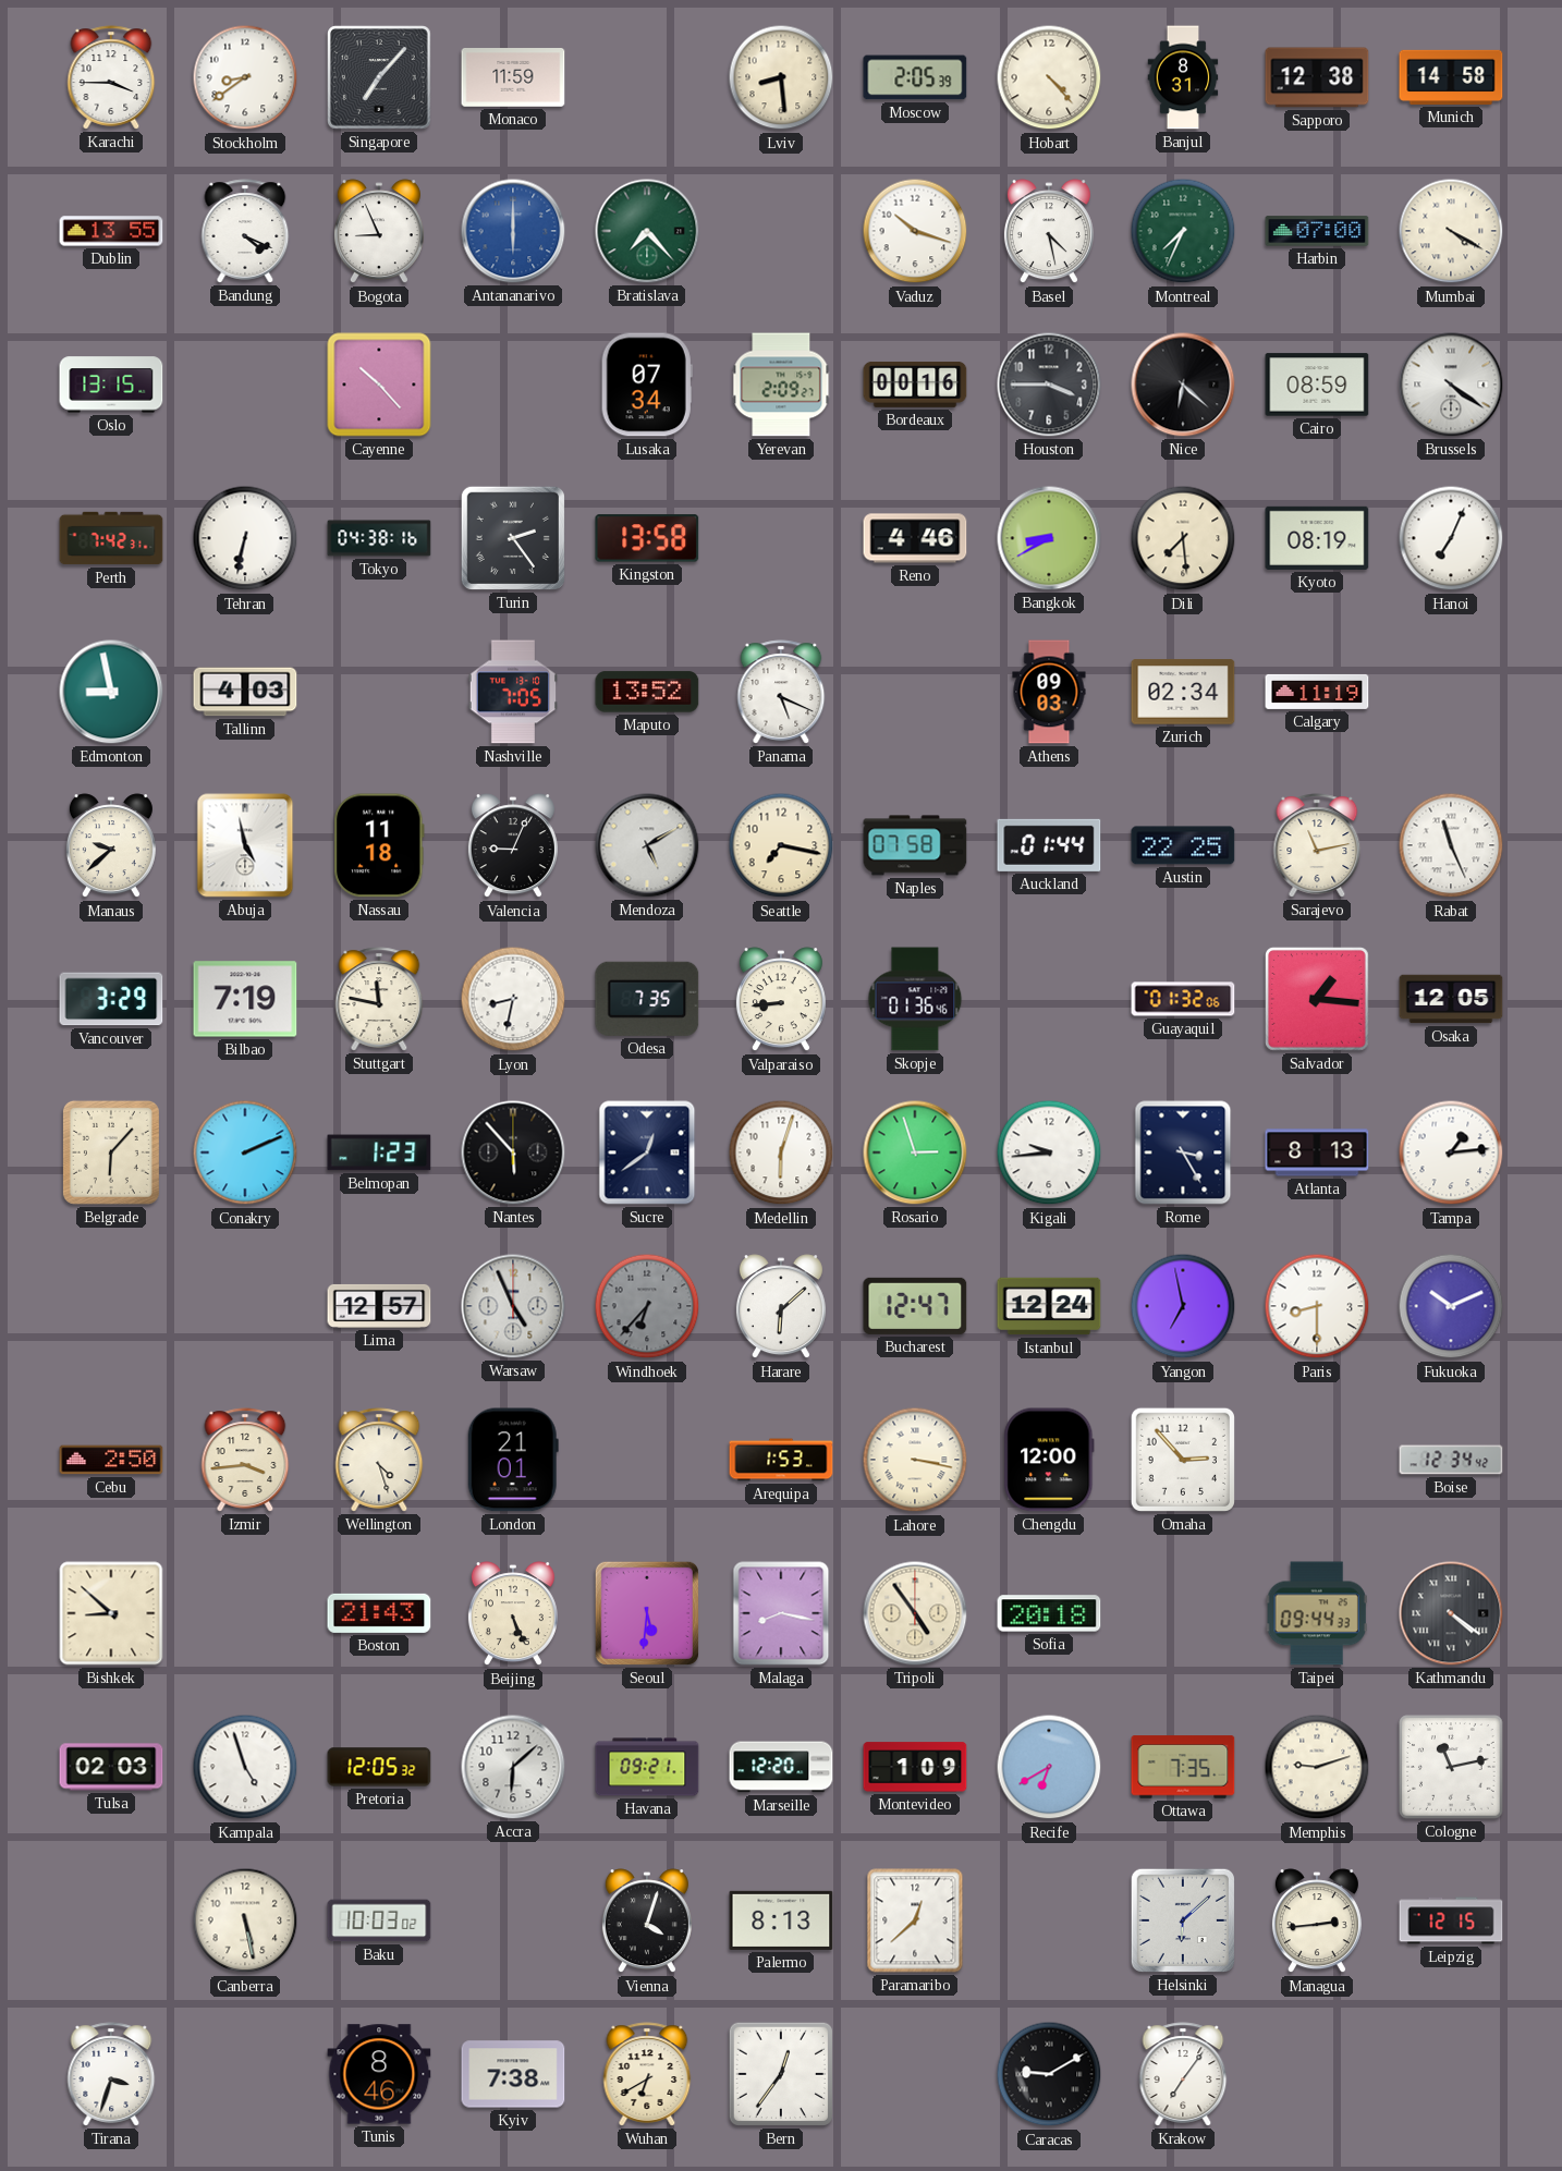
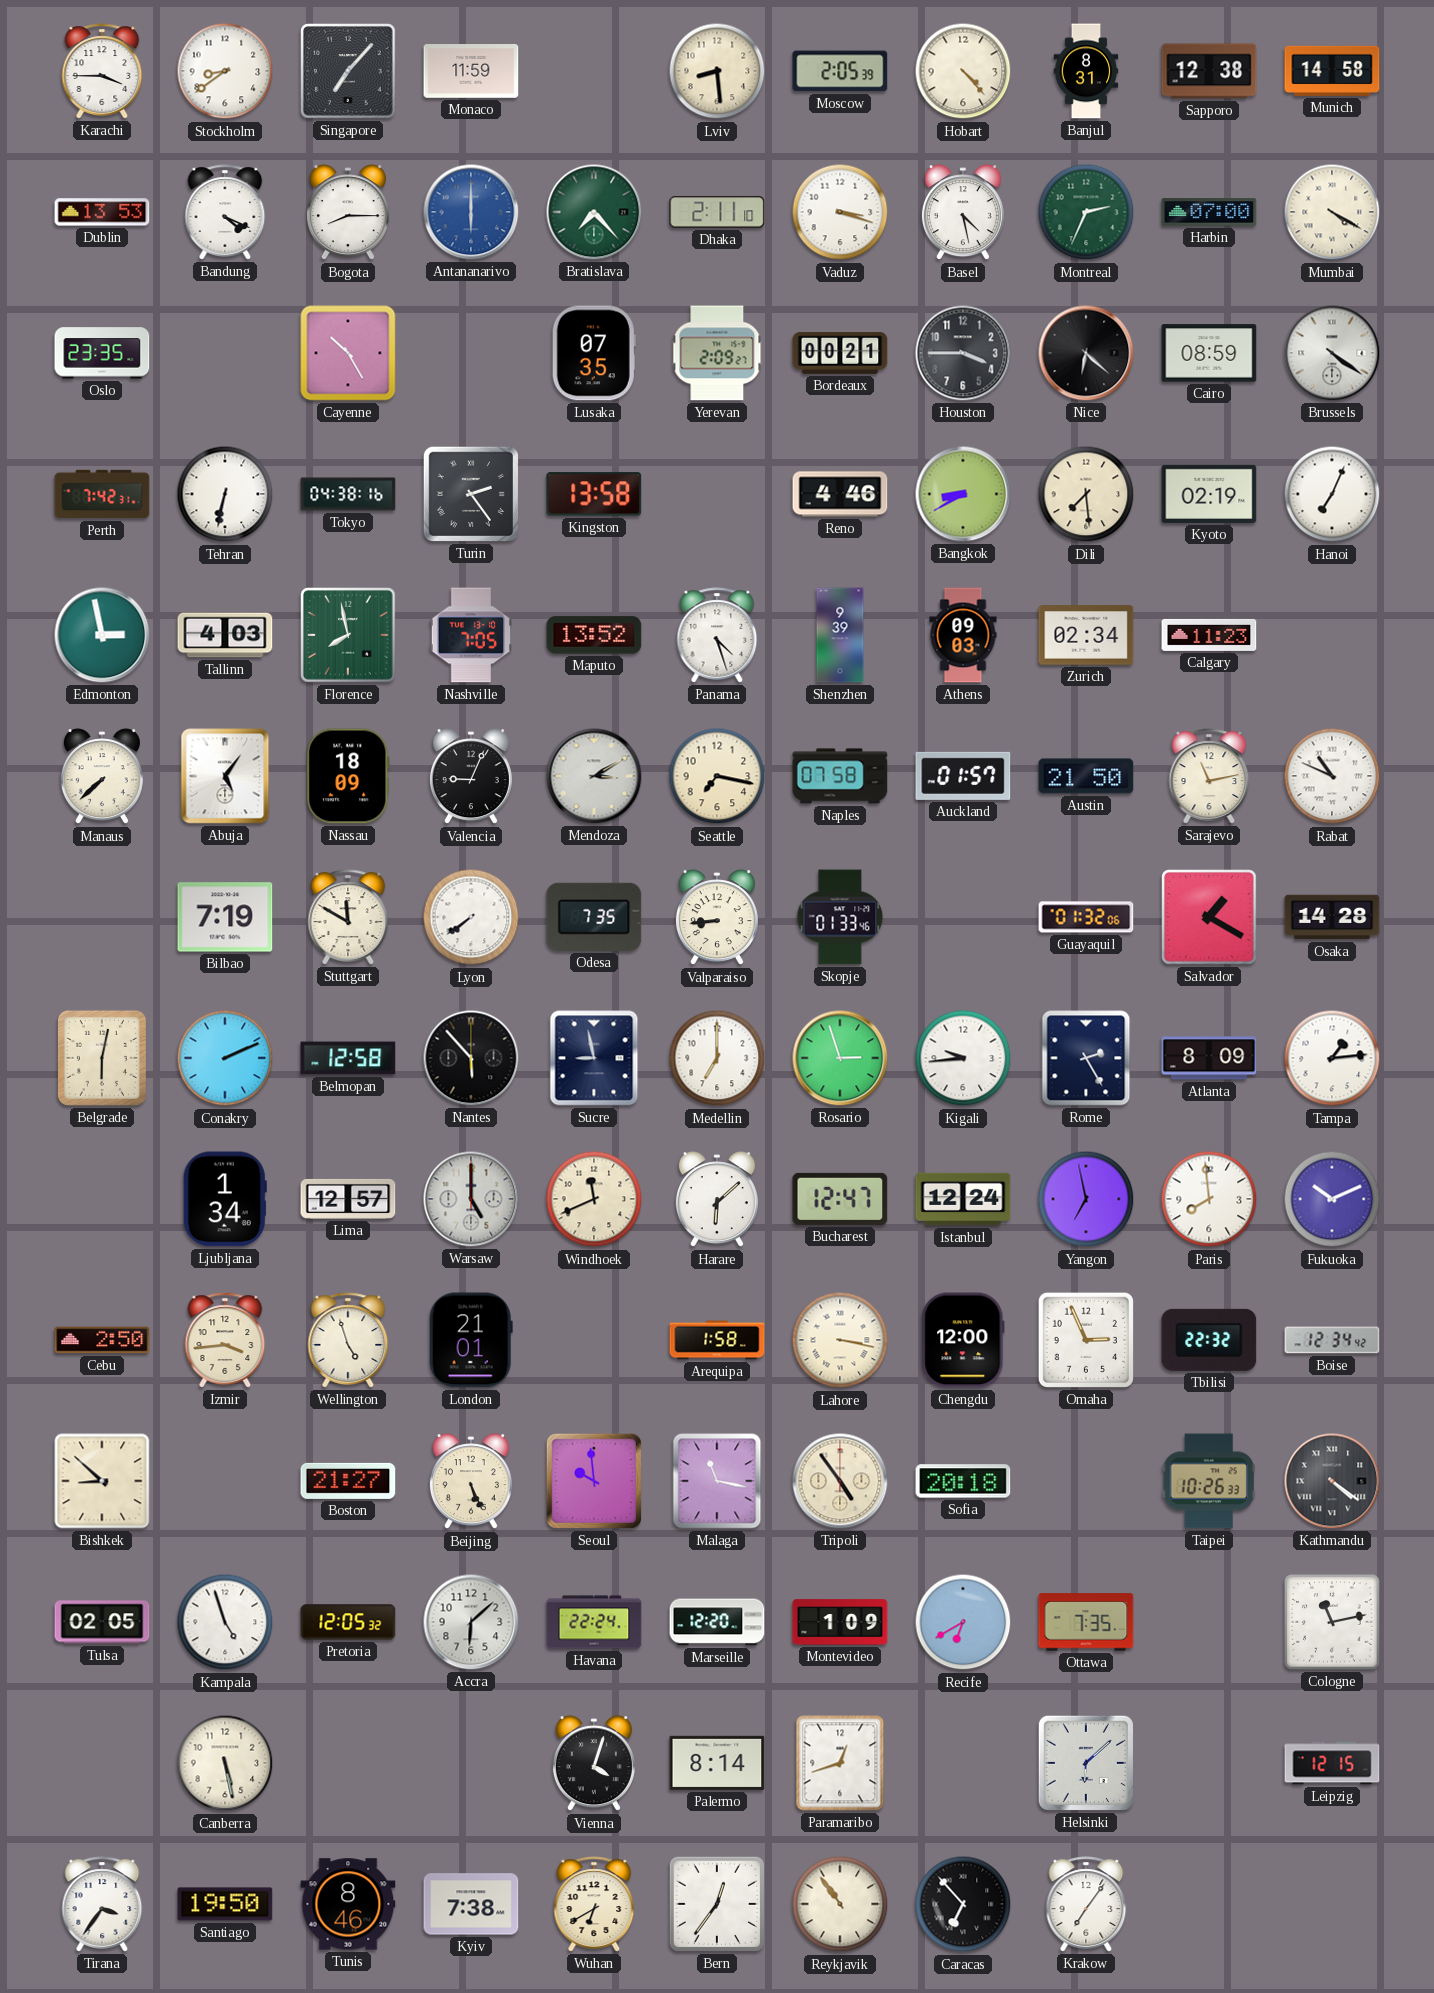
Dublin: 13:55 -> 13:53
Bogota: 8:56 -> 8:15
Dhaka: none -> 2:11
Vaduz: 10:18 -> 3:18
Montreal: 7:34 -> 2:34
Oslo: 13:15 -> 23:35
Cayenne: 10:23 -> 10:25
Lusaka: 07:34 -> 07:35
Bordeaux: 00:16 -> 00:21
Kyoto: 08:19 -> 02:19
Edmonton: 8:58 -> 2:58
Florence: none -> 7:58
Panama: 5:19 -> 4:27
Shenzhen: none -> 9:39
Calgary: 11:19 -> 11:23
Manaus: 9:38 -> 7:38
Abuja: 4:58 -> 5:06
Nassau: 11:18 -> 18:09
Mendoza: 5:10 -> 3:10
Auckland: 01:44 -> 01:57
Austin: 22:25 -> 21:50
Rabat: 11:26 -> 10:49
Vancouver: 3:29 -> none
Stuttgart: 11:47 -> 11:50
Lyon: 8:32 -> 7:39
Skopje: 01:36 -> 01:33
Salvador: 1:16 -> 1:20
Osaka: 12:05 -> 14:28
Belgrade: 6:07 -> 6:02
Belmopan: 1:23 -> 12:58
Sucre: 12:39 -> 8:58
Medellin: 6:03 -> 7:00
Rome: 3:25 -> 2:25
Atlanta: 8:13 -> 8:09
Ljubljana: none -> 1:34
Warsaw: 4:56 -> 5:00
Windhoek: 6:37 -> 11:41
Windhoek dial: grey -> cream
Paris: 8:30 -> 7:59
Wellington: 4:27 -> 4:57
Arequipa: 1:53 -> 1:58
Omaha: 2:53 -> 2:56
Tbilisi: none -> 22:32
Boston: 21:43 -> 21:27
Seoul: 5:31 -> 9:59
Malaga: 8:17 -> 11:17
Taipei: 09:44 -> 10:26
Tulsa: 02:03 -> 02:05
Havana: 09:21 -> 22:24
Memphis: 9:12 -> none
Baku: 10:03 -> none
Palermo: 8:13 -> 8:14
Paramaribo: 12:38 -> 12:42
Managua: 2:44 -> none
Tirana: 3:33 -> 3:36
Santiago: none -> 19:50
Reykjavik: none -> 10:54
Caracas: 9:10 -> 6:53
